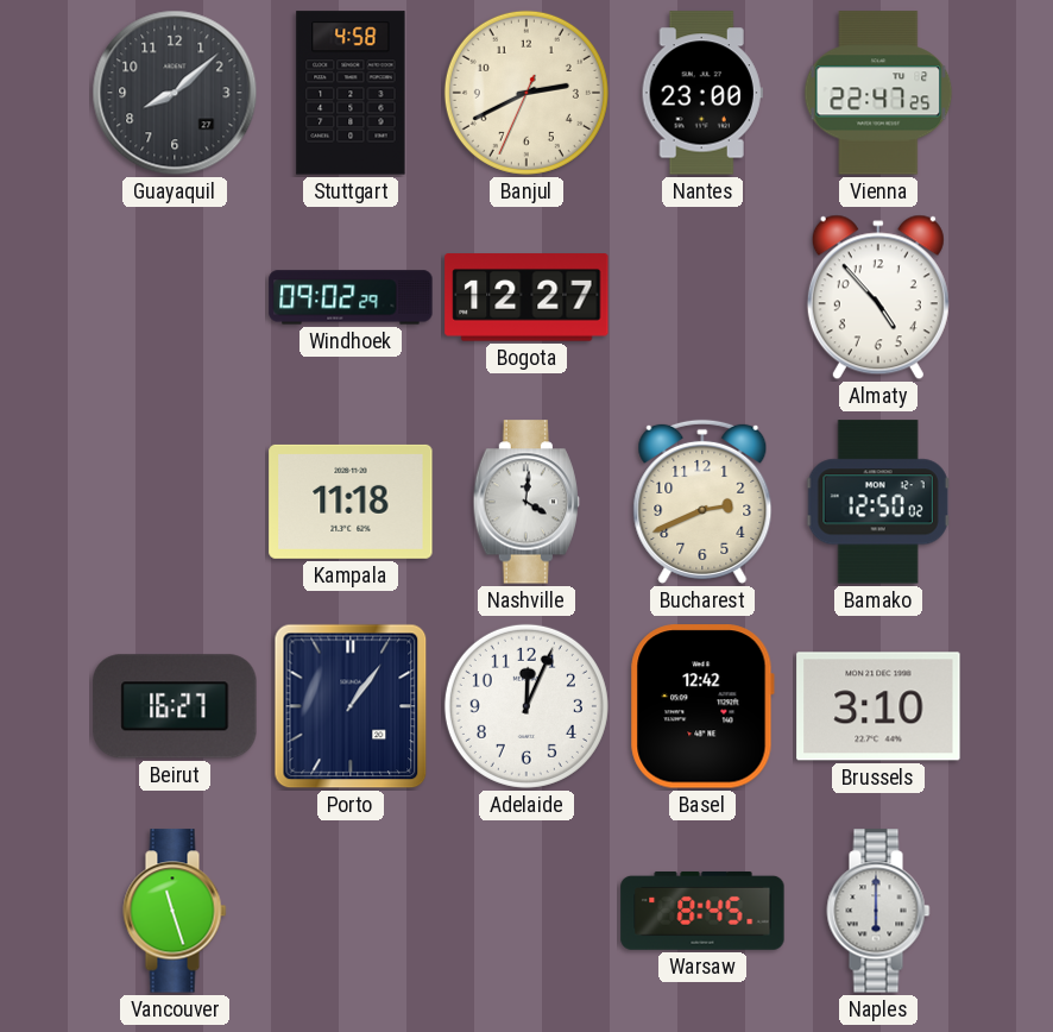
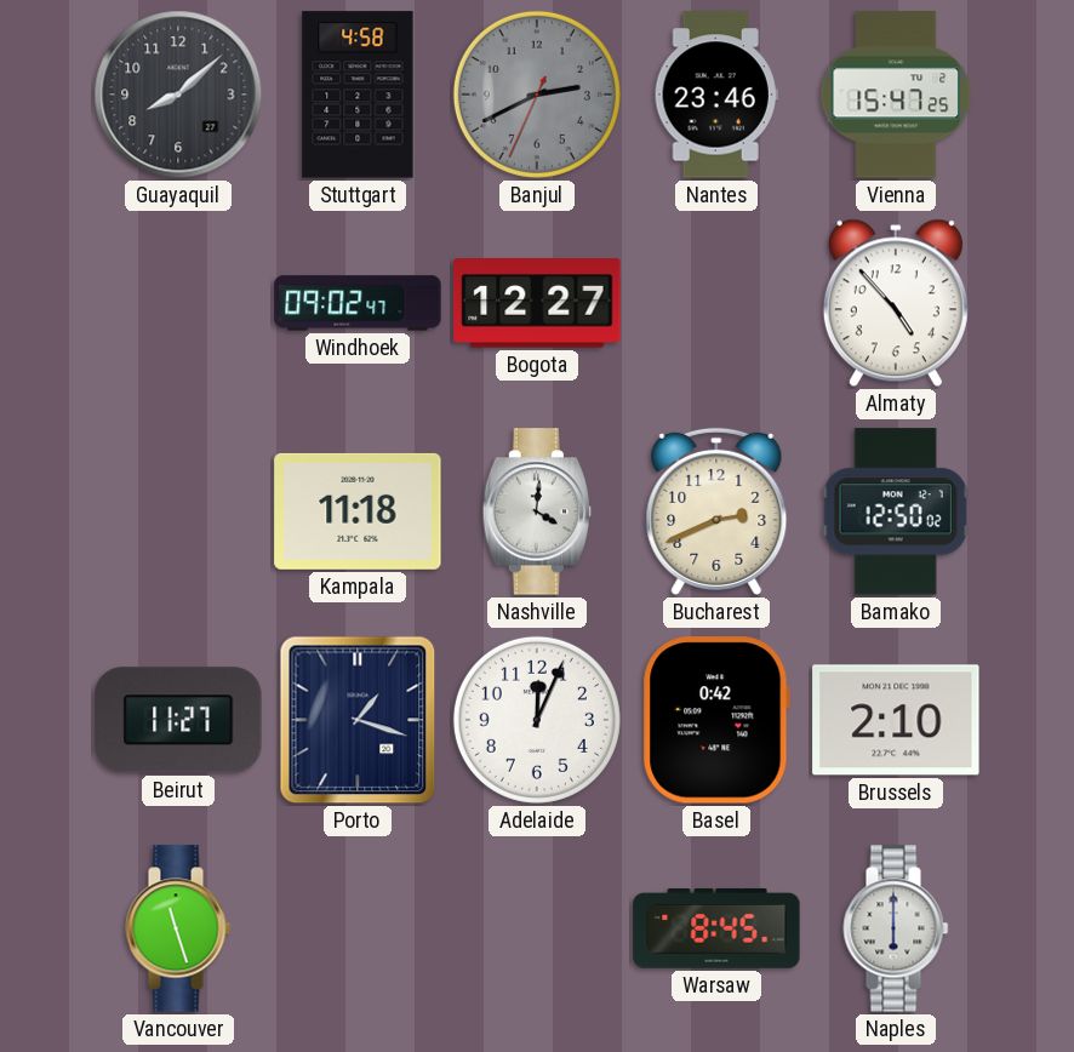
Banjul dial: cream -> grey
Nantes: 23:00 -> 23:46
Vienna: 22:47 -> 15:47
Windhoek: 09:02:29 -> 09:02:47
Beirut: 16:27 -> 11:27
Porto: 1:06 -> 1:18
Basel: 12:42 -> 0:42
Brussels: 3:10 -> 2:10
